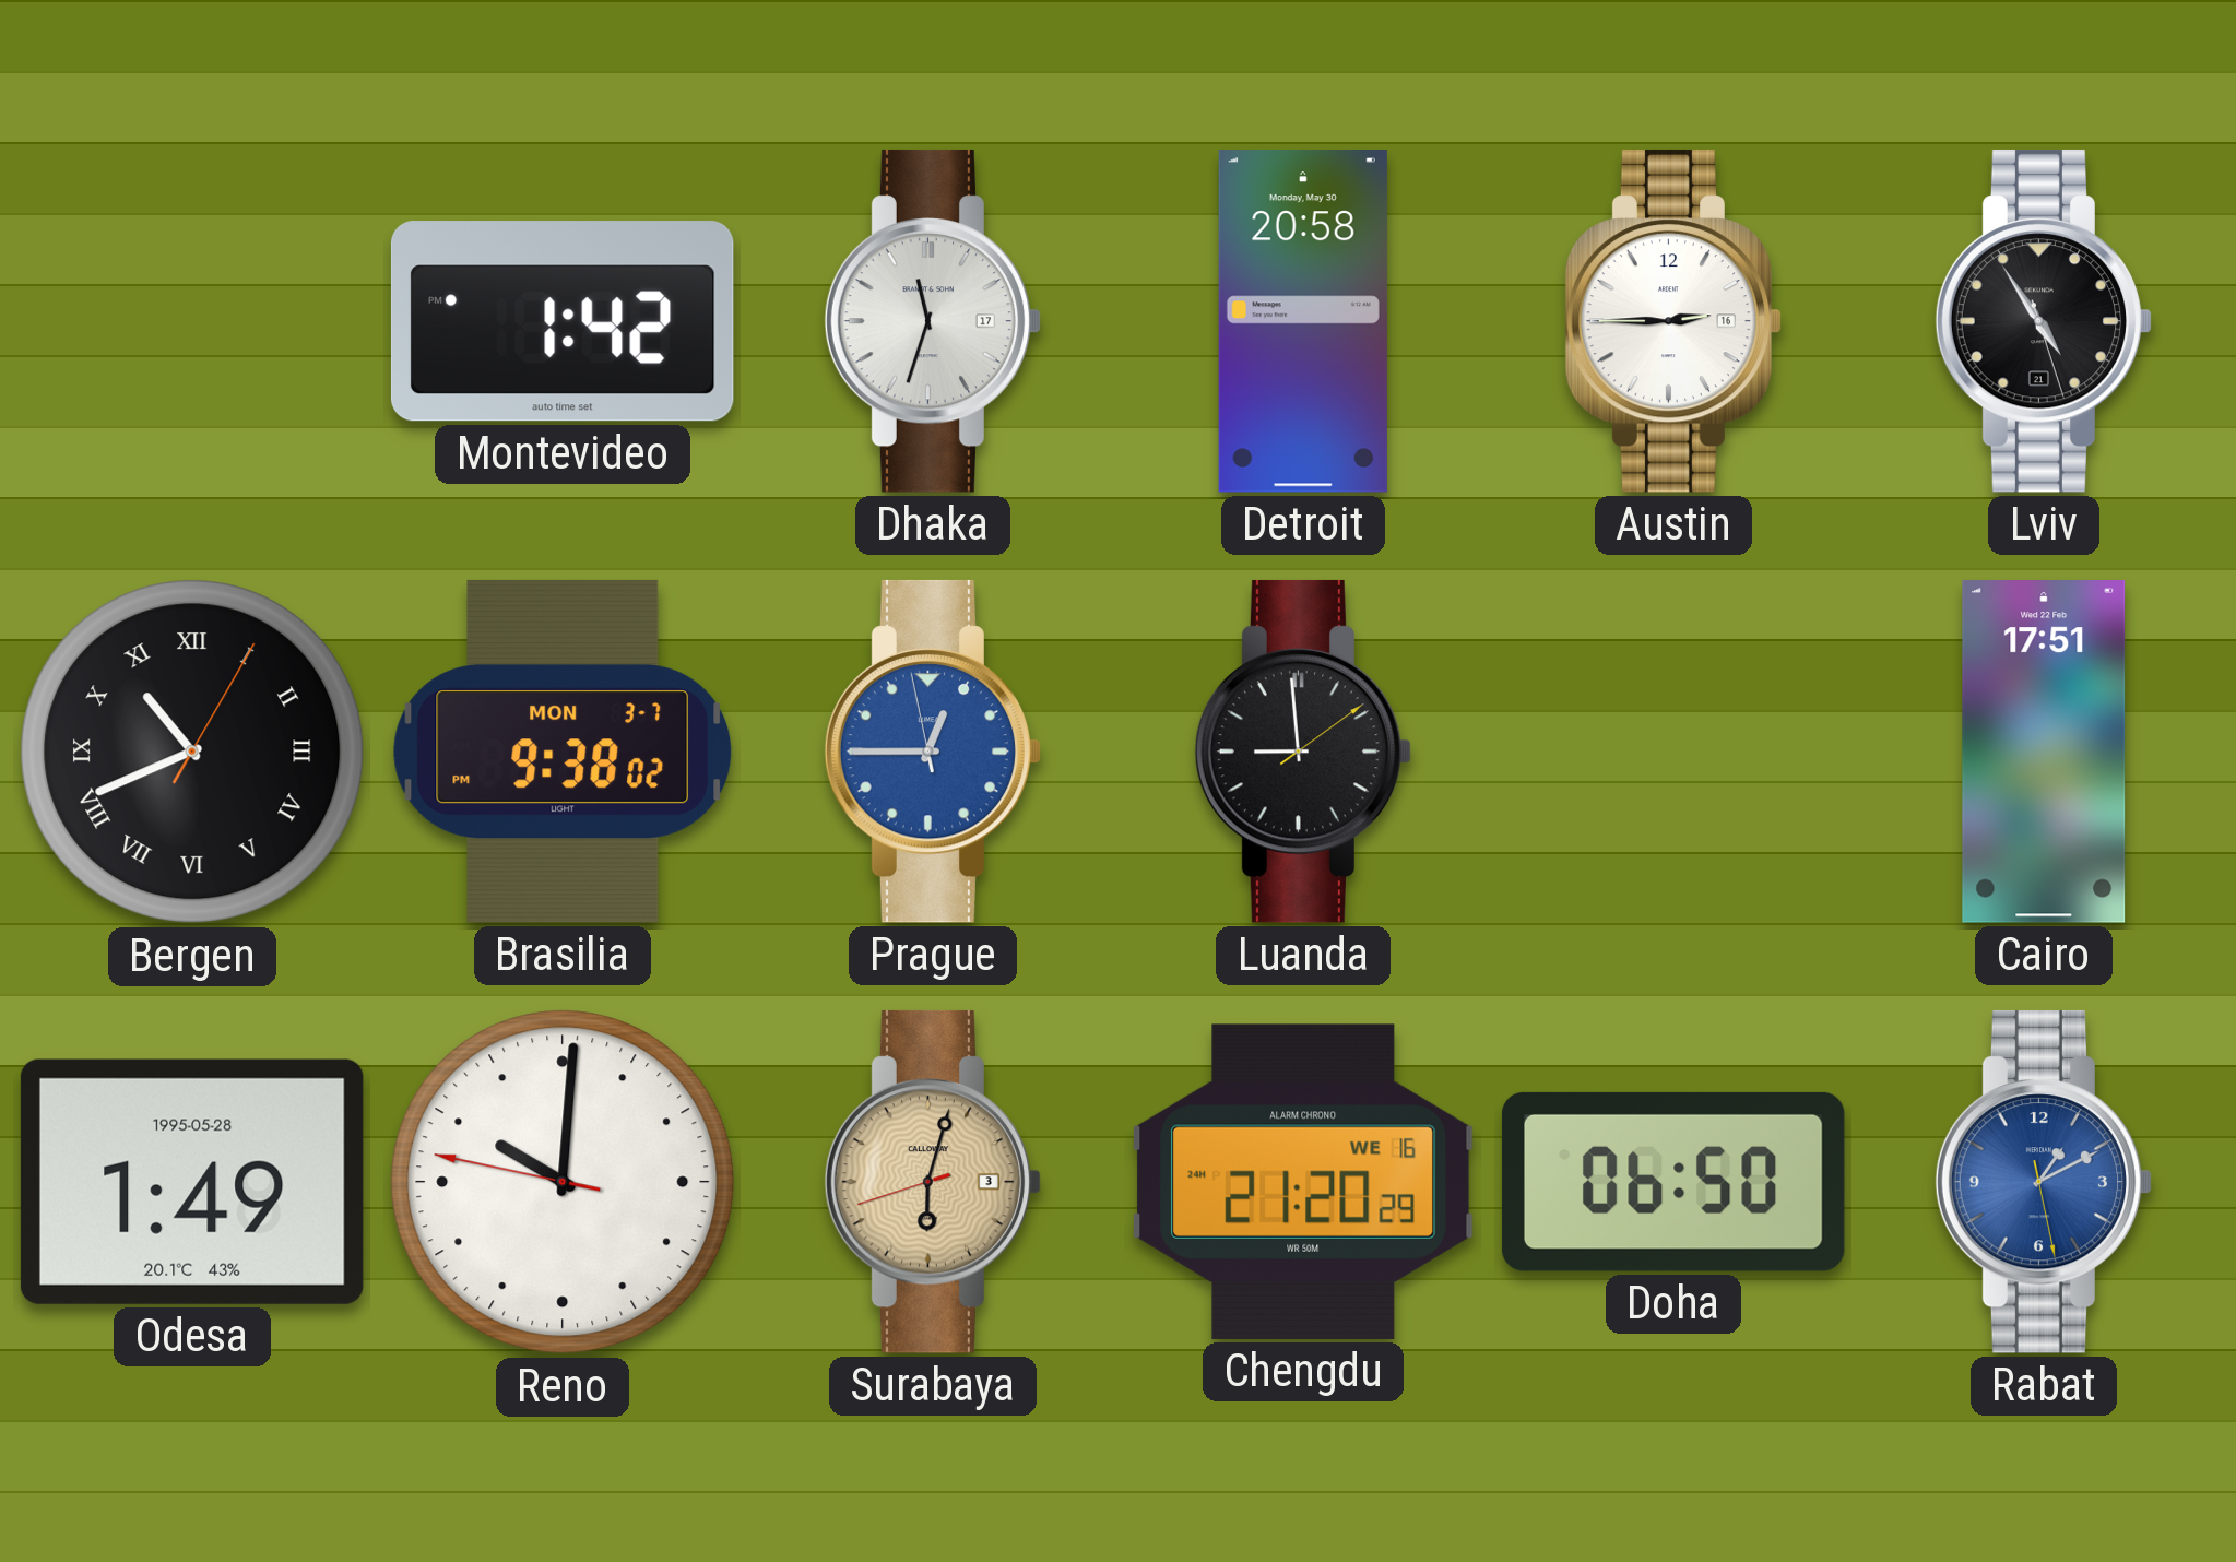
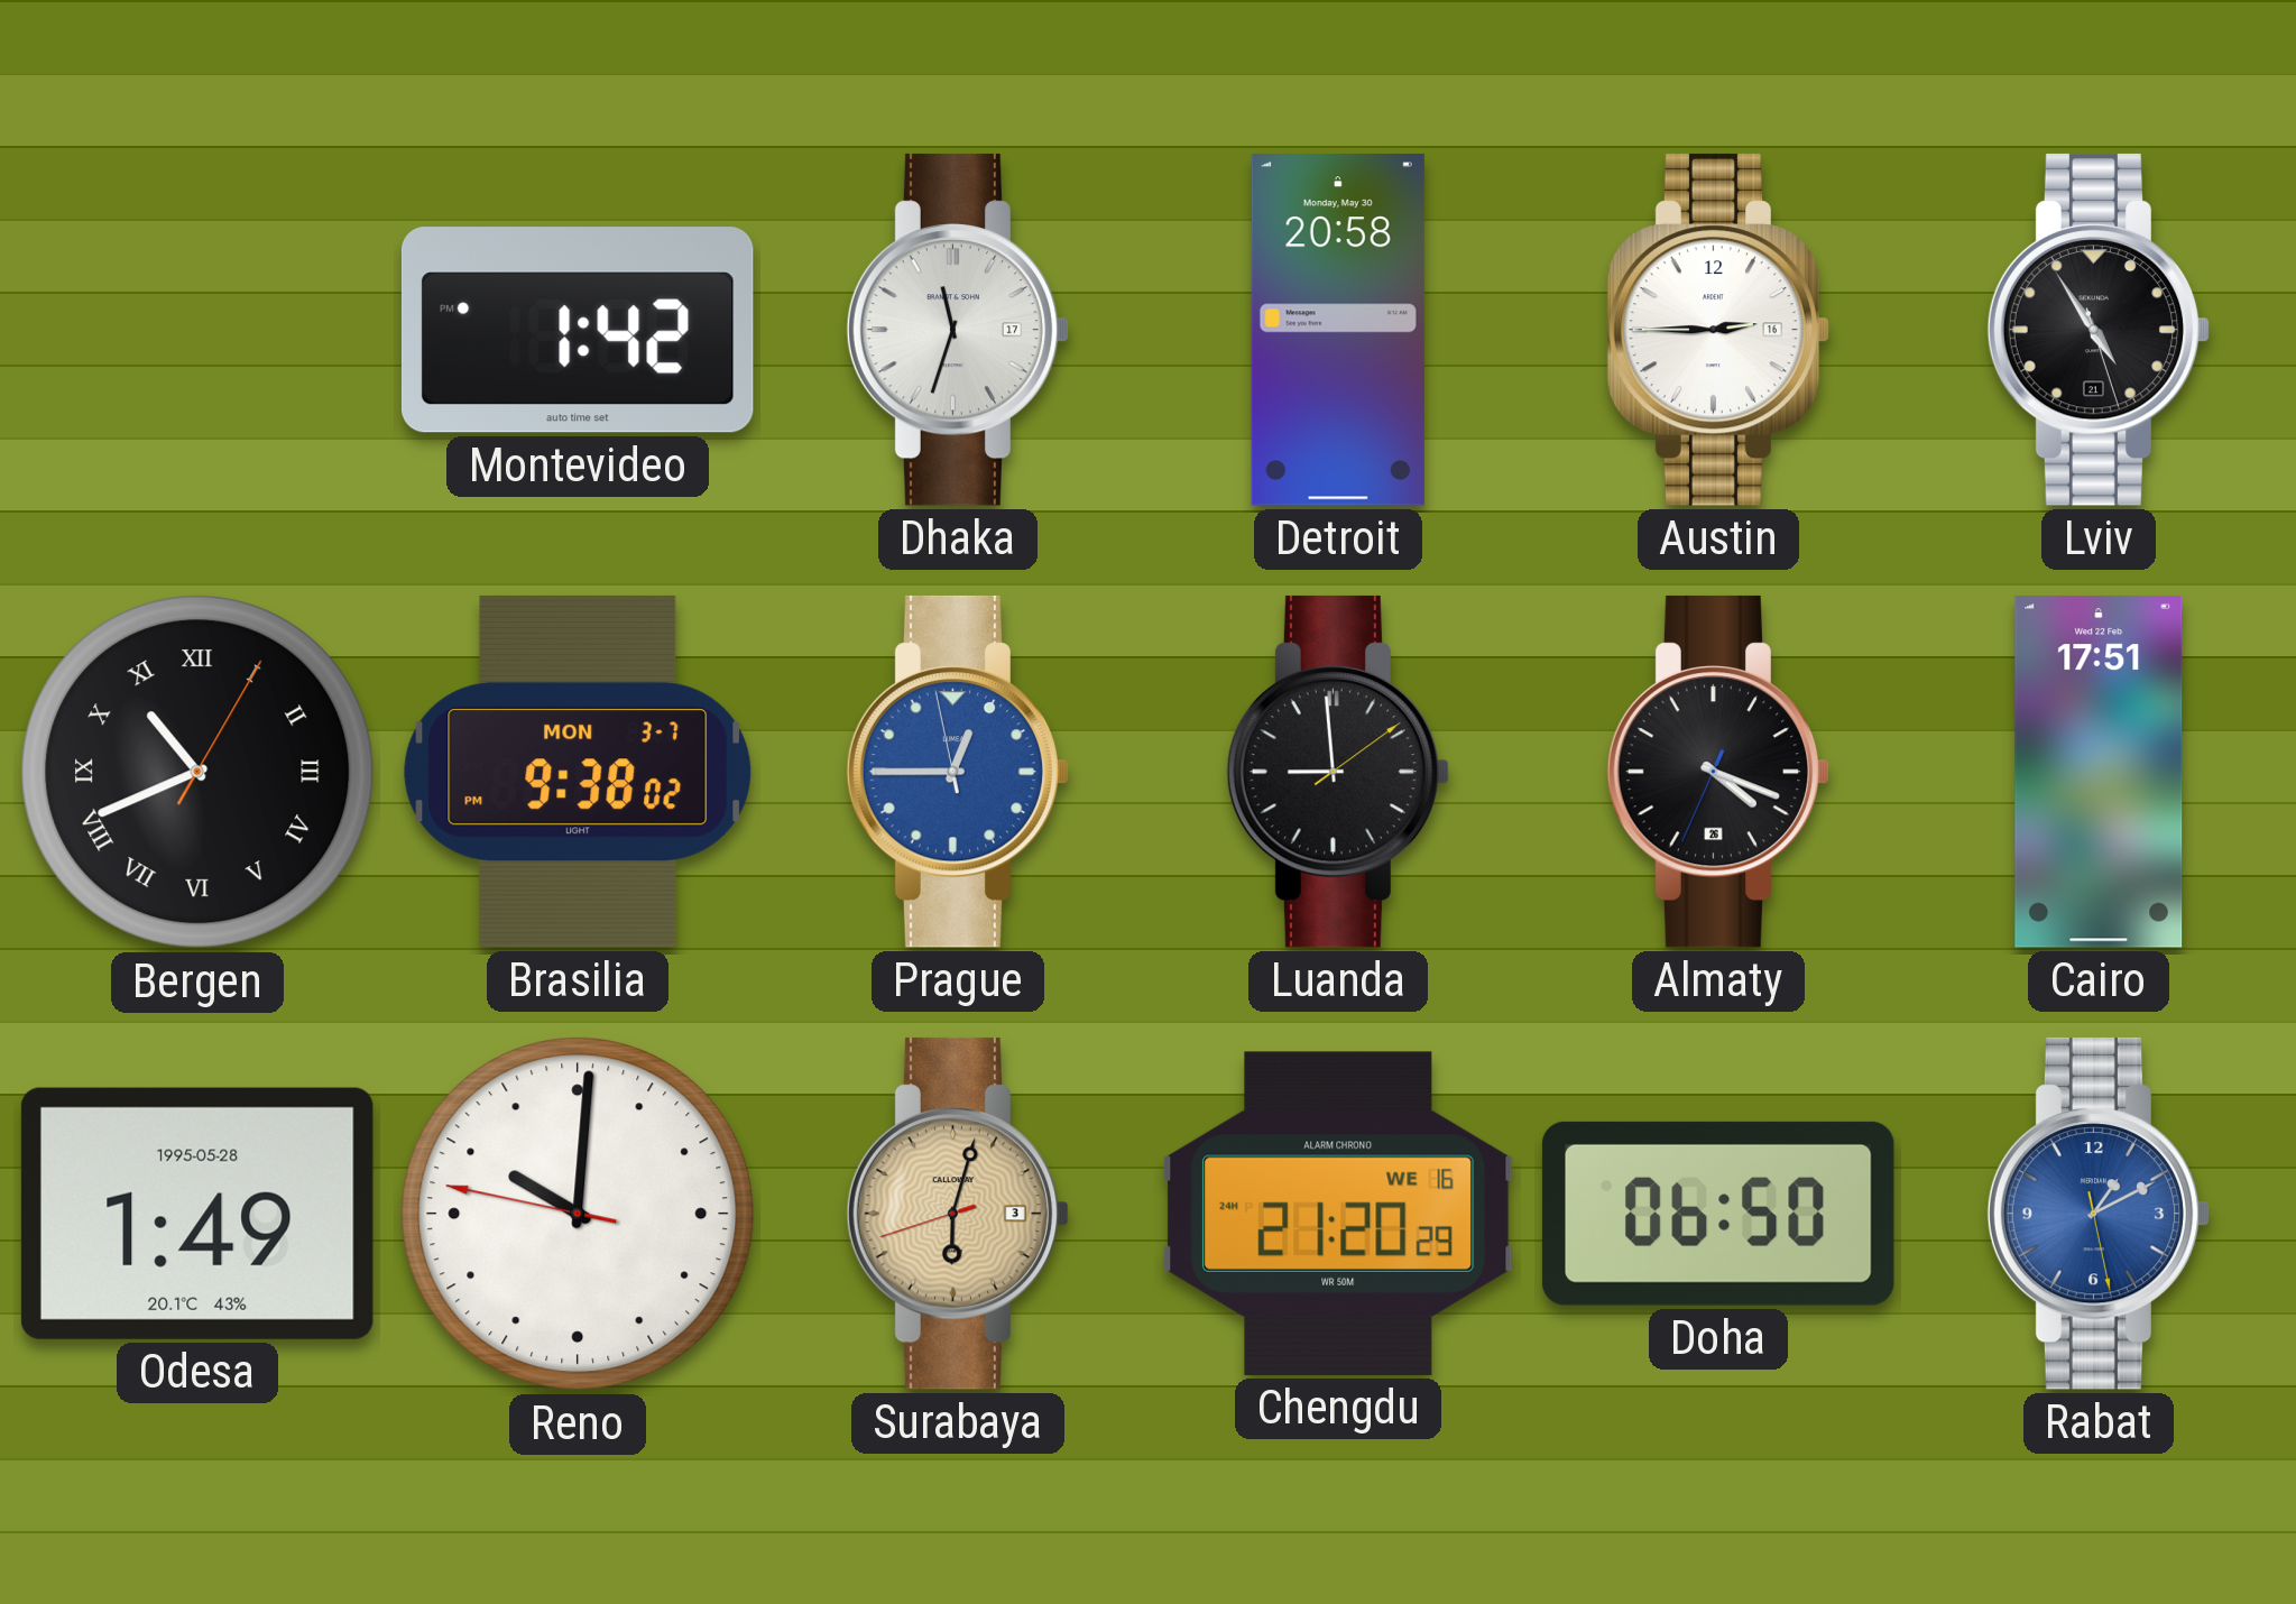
Almaty: none -> 4:18
